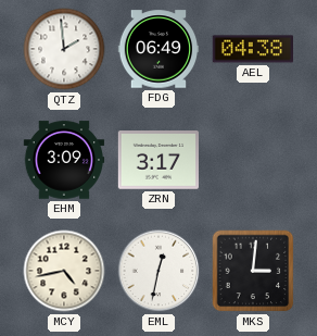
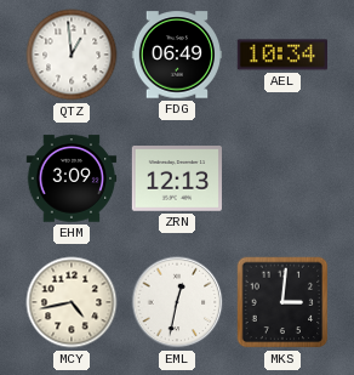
QTZ: 1:59 -> 12:59
AEL: 04:38 -> 10:34
ZRN: 3:17 -> 12:13
